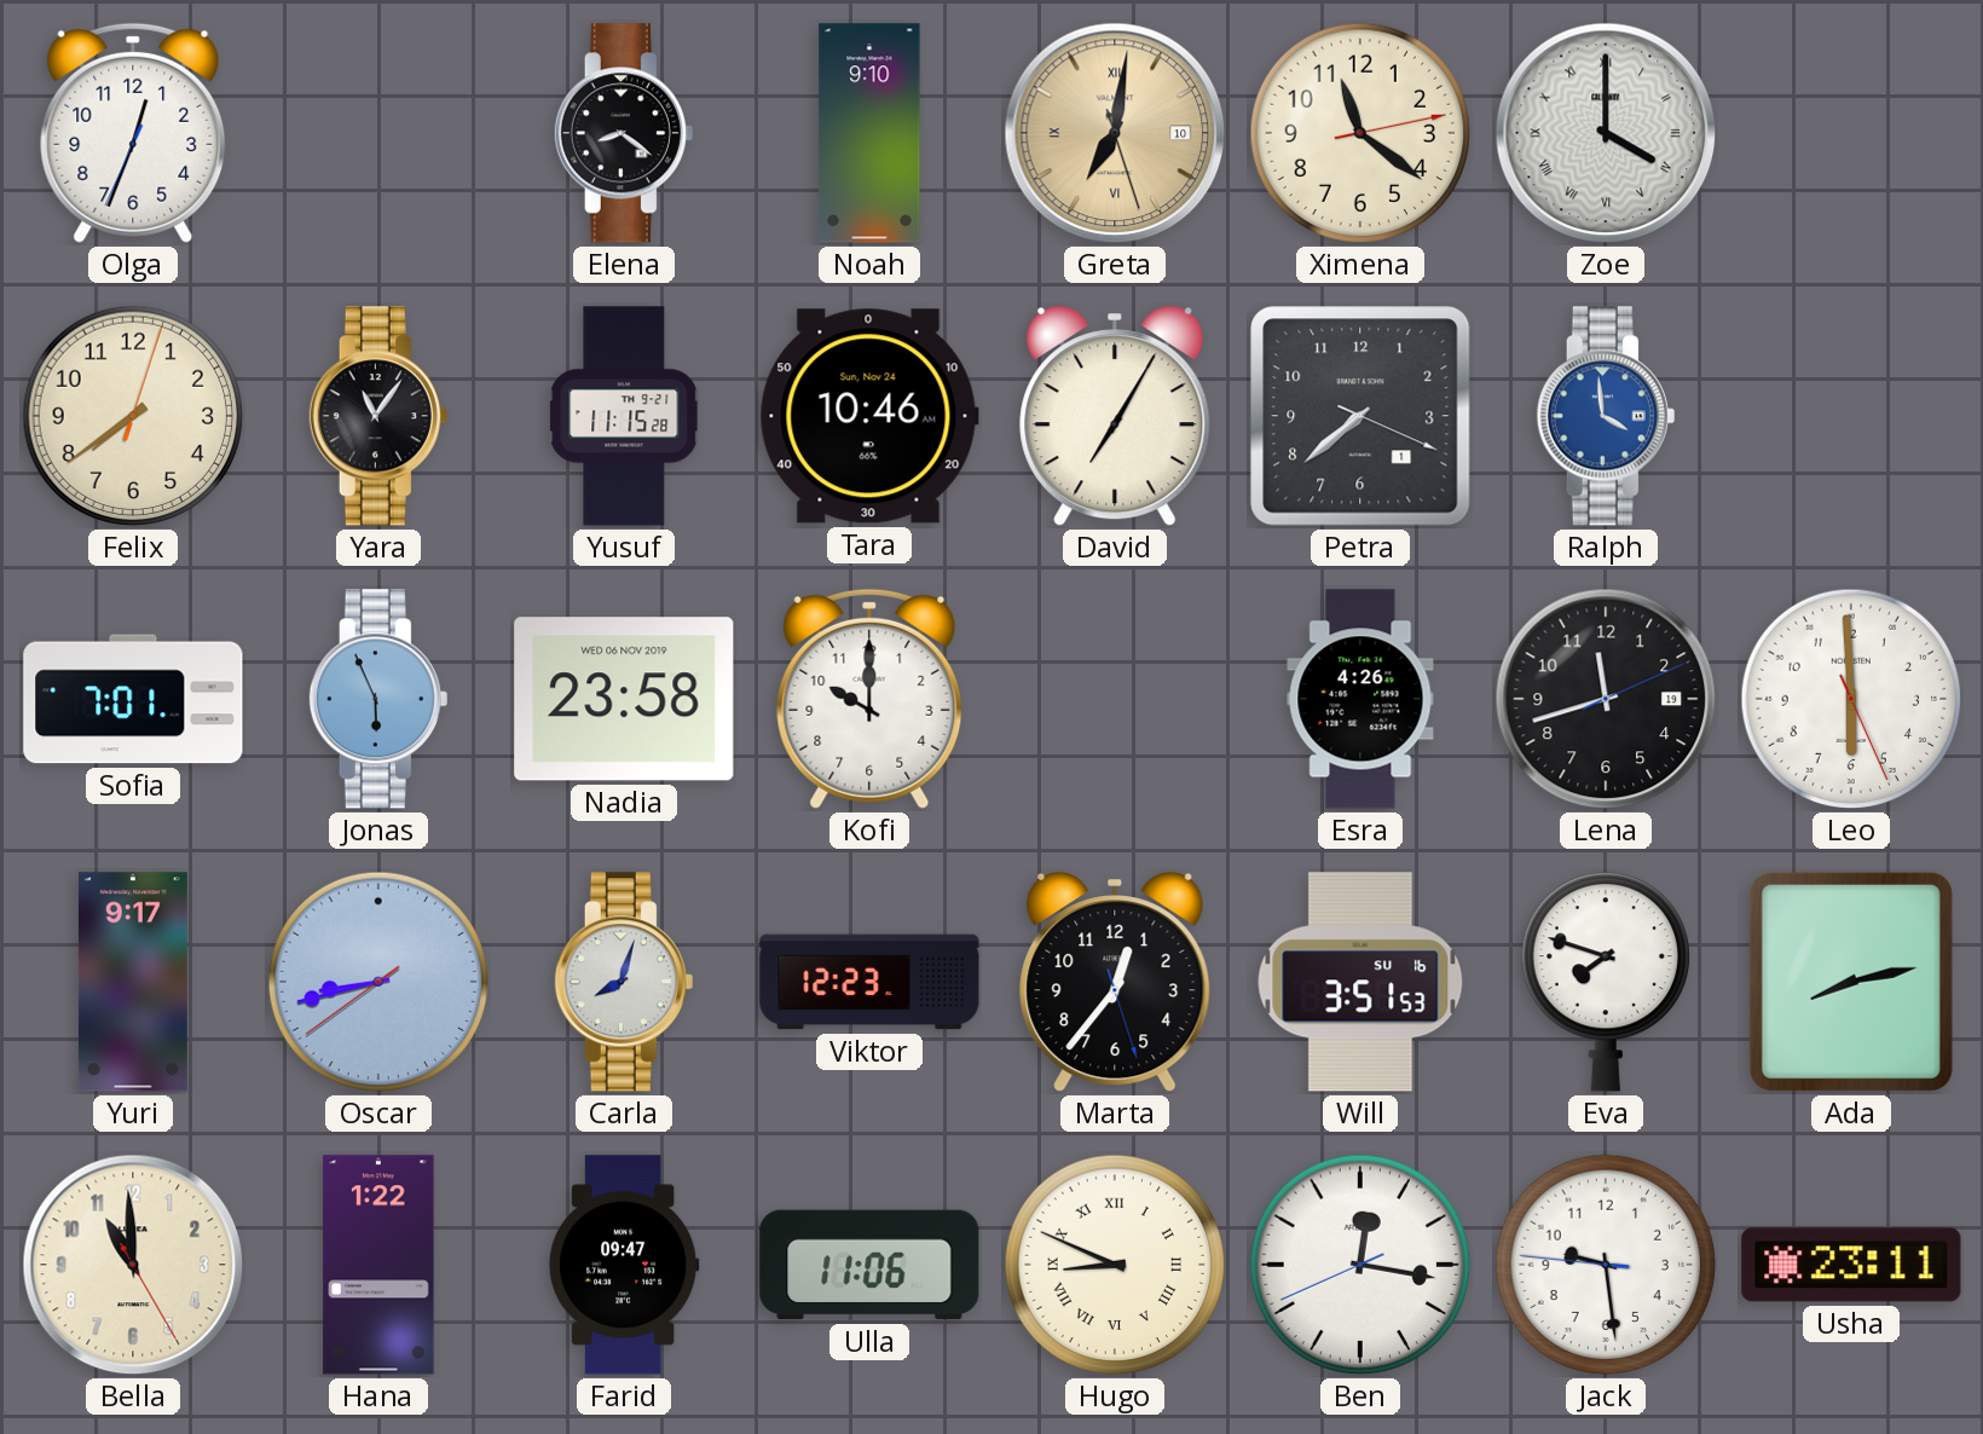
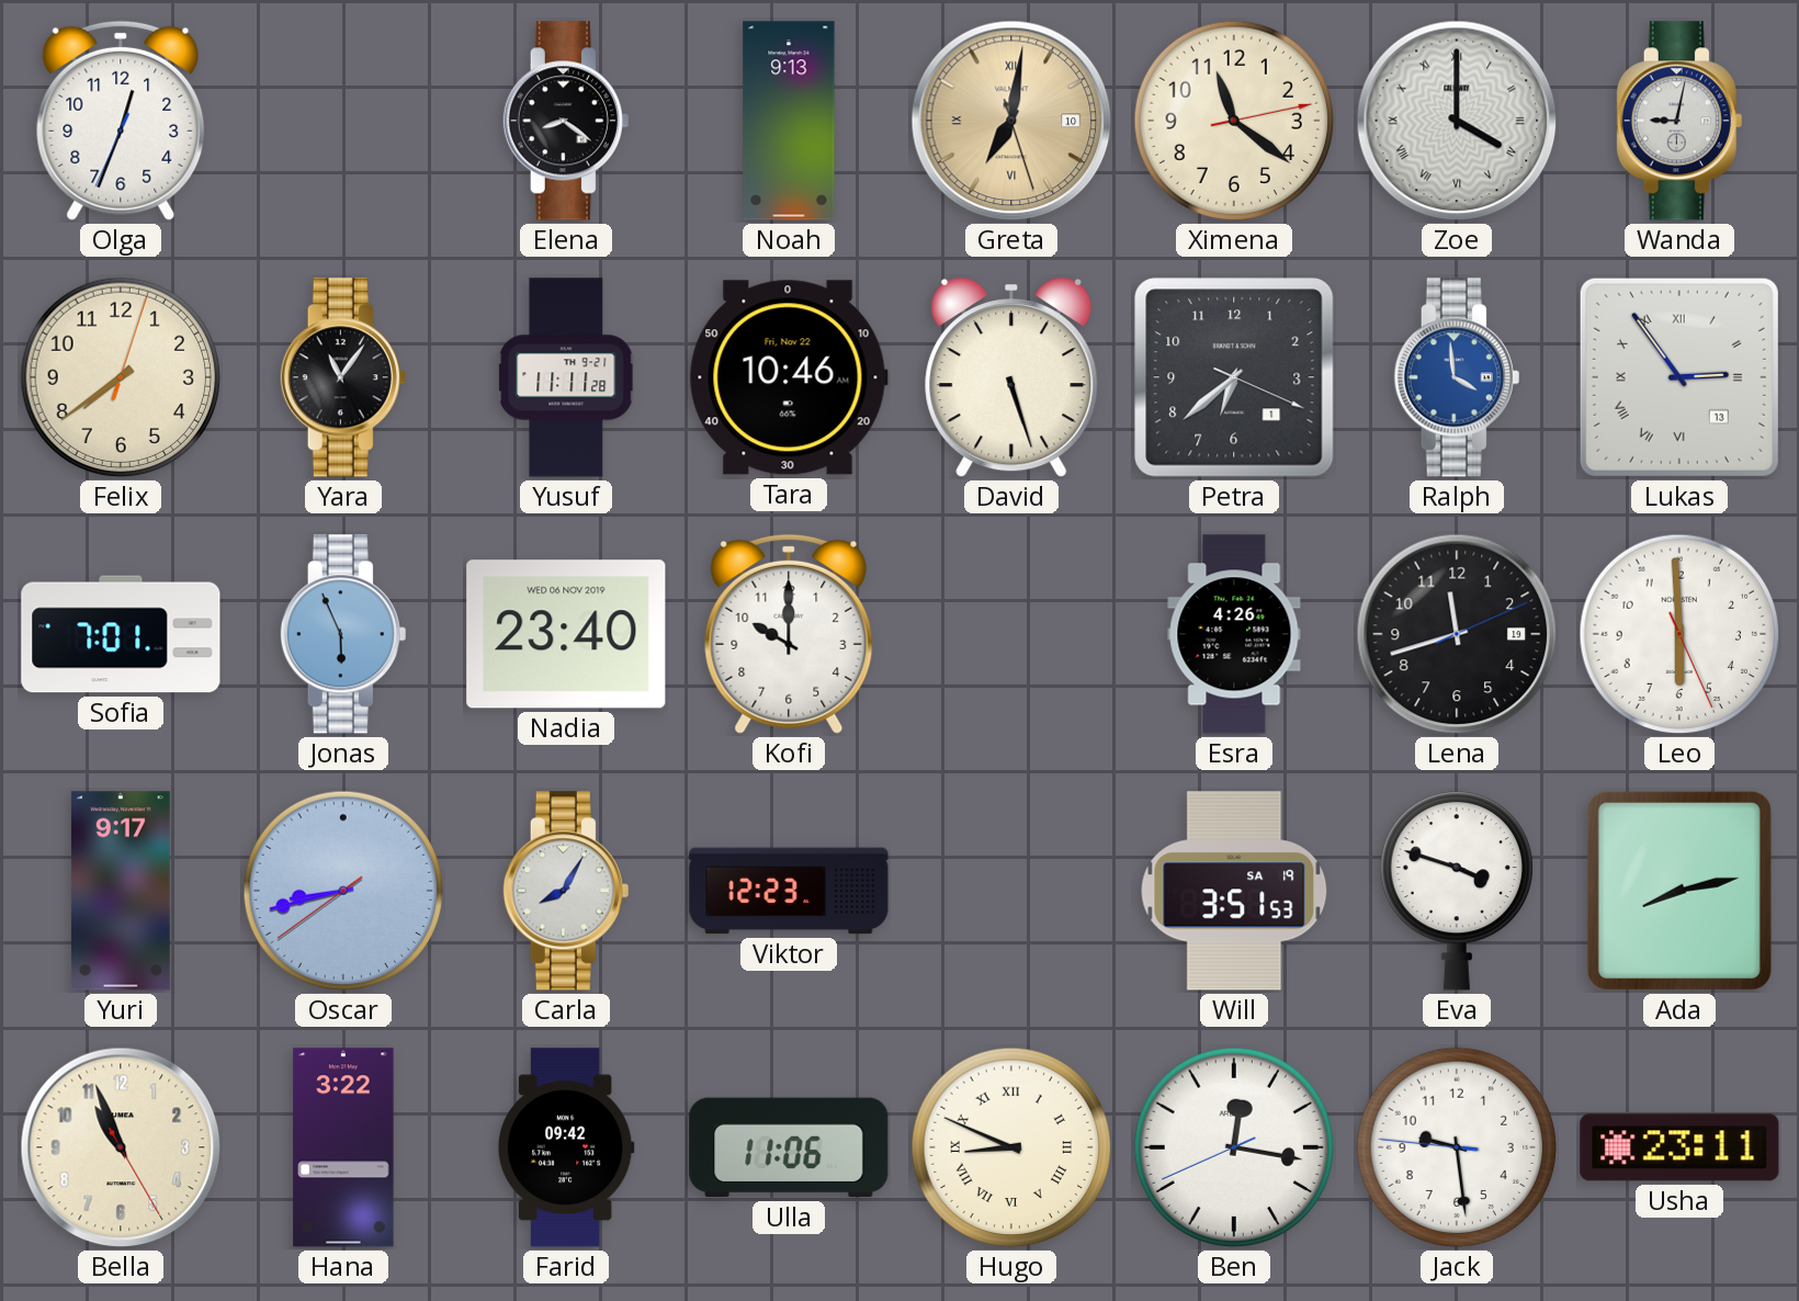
Noah: 9:10 -> 9:13
Wanda: none -> 9:02
Yusuf: 11:15 -> 11:11
Tara date: Sun, Nov 24 -> Fri, Nov 22
David: 7:05 -> 5:27
Petra: 7:38 -> 6:38
Lukas: none -> 2:54
Nadia: 23:58 -> 23:40
Carla: 8:03 -> 8:05
Marta: 12:36 -> none
Will date: SU 16 -> SA 19
Eva: 7:48 -> 3:48
Bella: 10:59 -> 10:56
Hana: 1:22 -> 3:22
Farid: 09:47 -> 09:42
